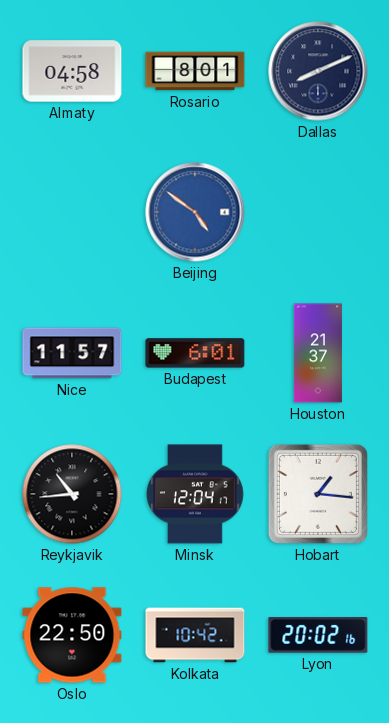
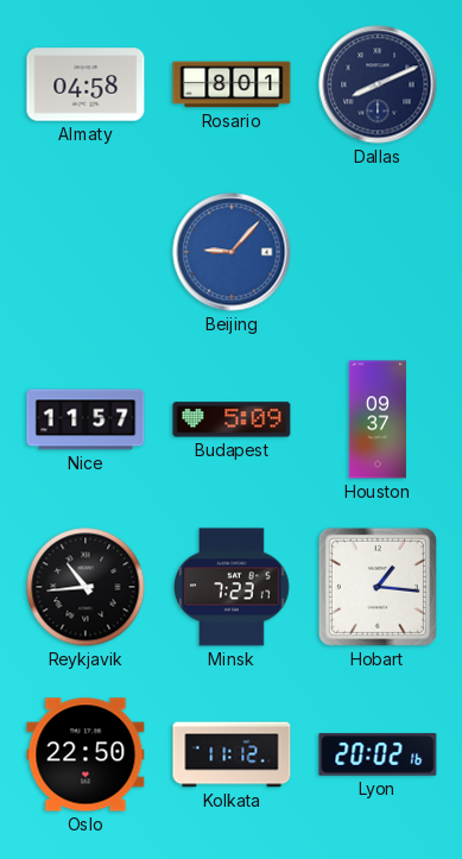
Beijing: 4:51 -> 9:07
Budapest: 6:01 -> 5:09
Houston: 21:37 -> 09:37
Minsk: 12:04 -> 7:23
Kolkata: 10:42 -> 11:12
